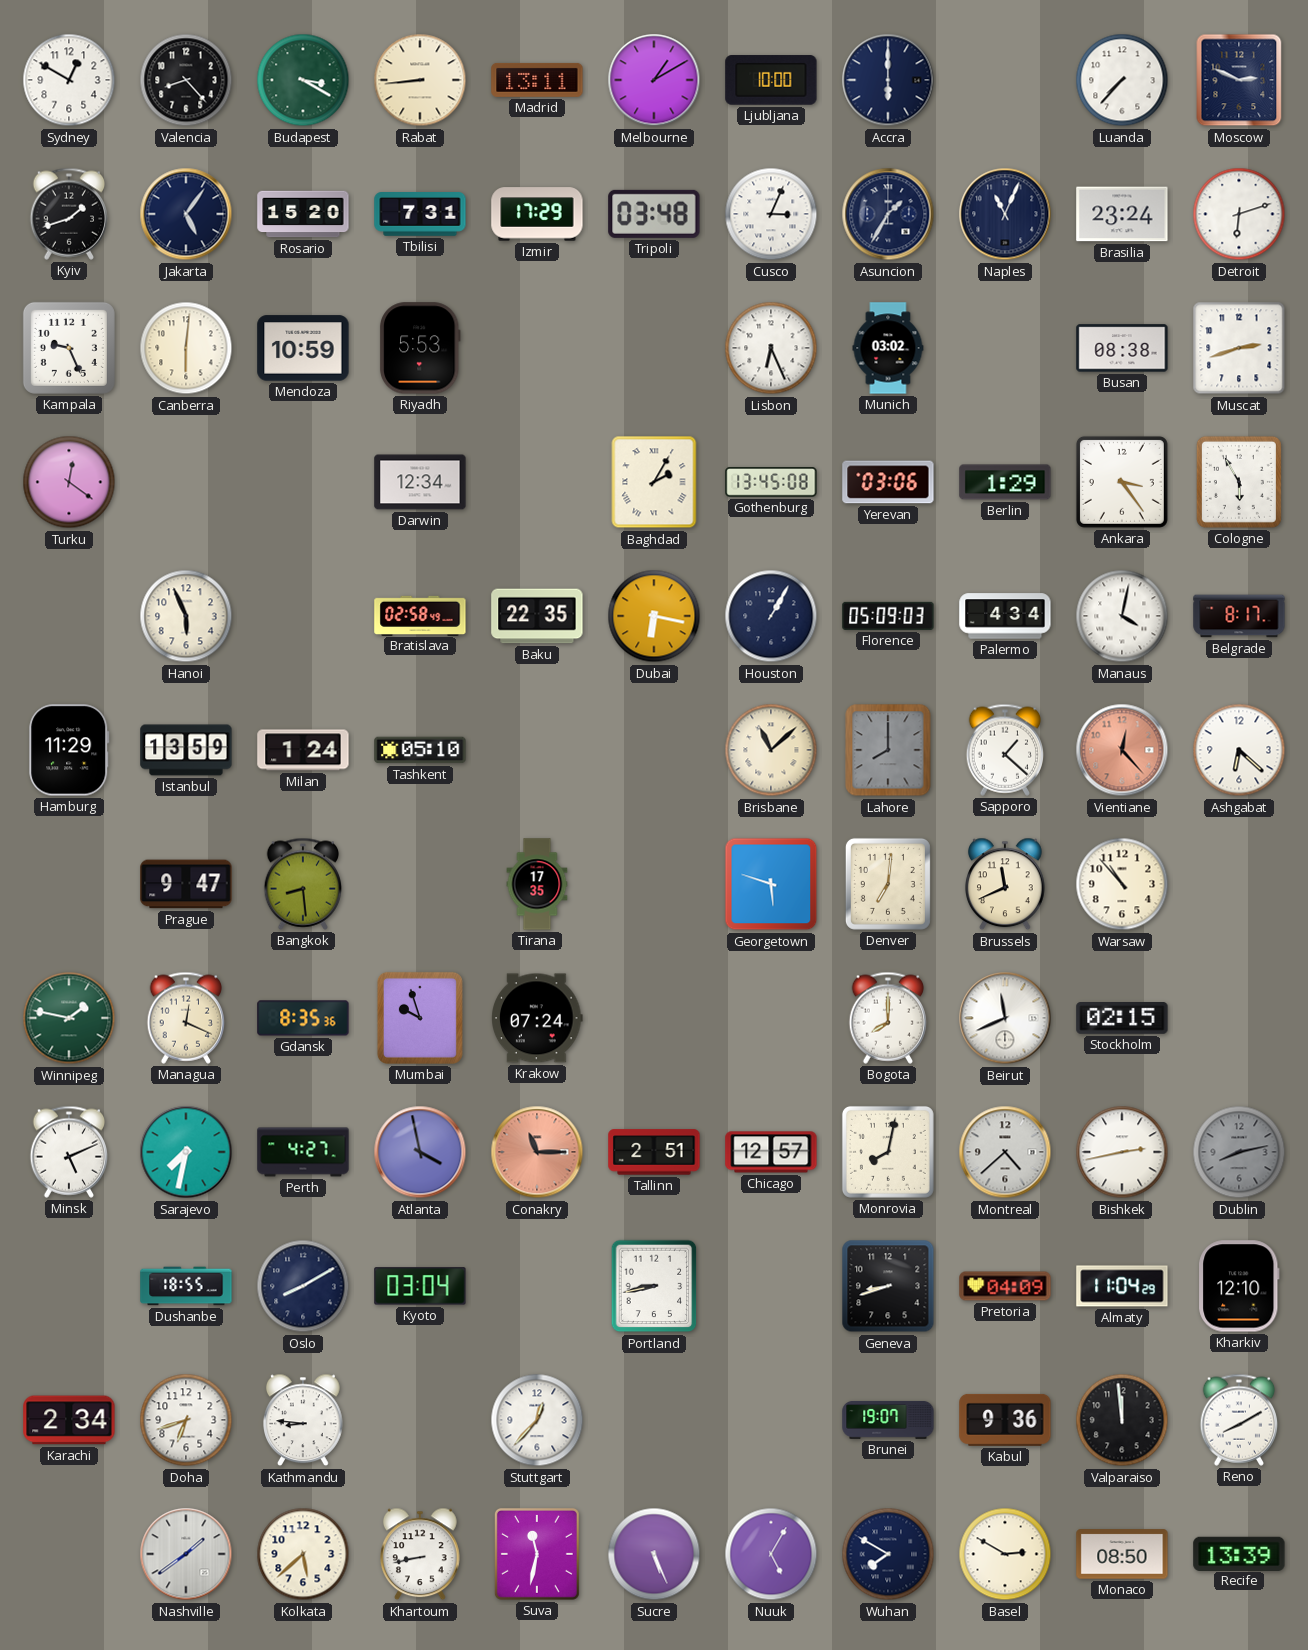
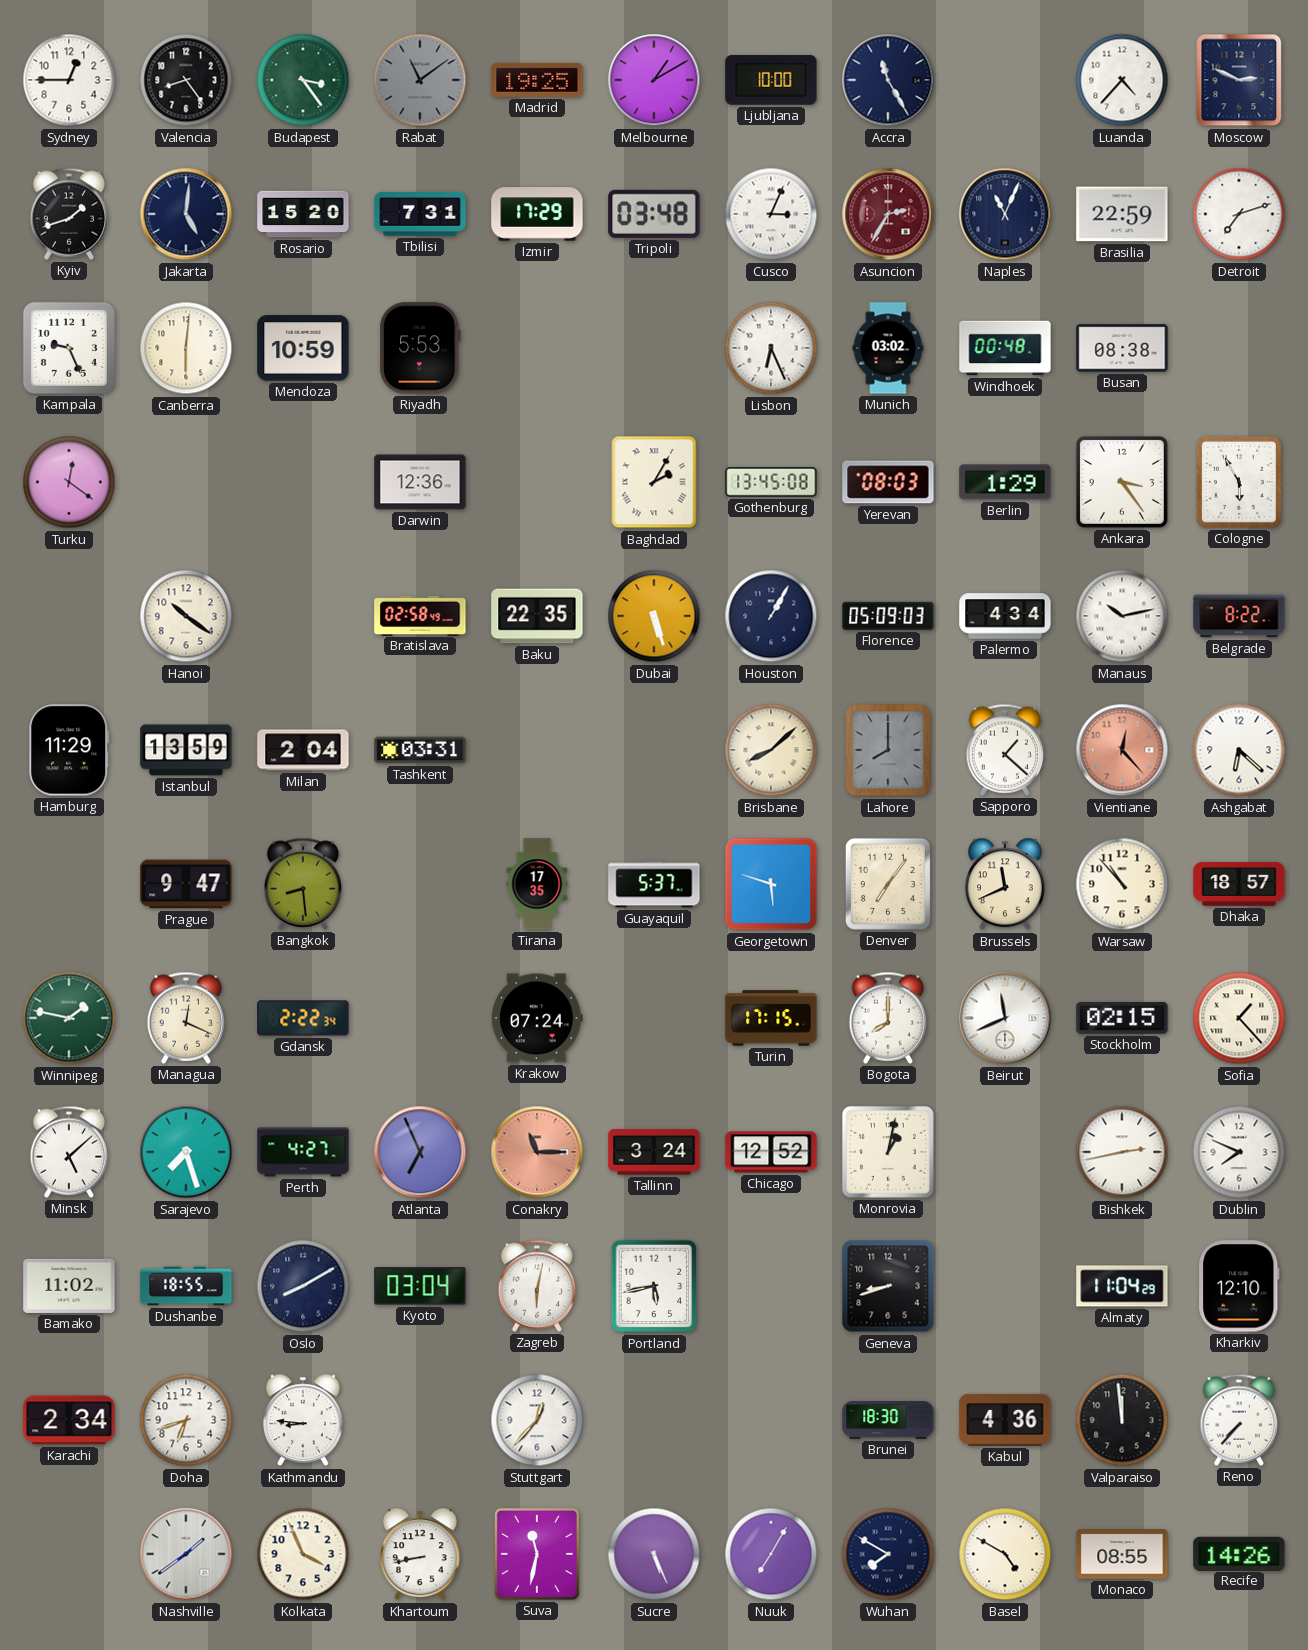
Sydney: 12:50 -> 12:45
Valencia: 8:23 -> 8:24
Budapest: 3:20 -> 3:24
Rabat: 8:44 -> 11:09
Rabat dial: cream -> grey
Madrid: 13:11 -> 19:25
Accra: 6:00 -> 11:25
Luanda: 7:37 -> 4:37
Jakarta: 5:06 -> 5:01
Asuncion: 1:35 -> 2:35
Asuncion dial: navy -> burgundy
Brasilia: 23:24 -> 22:59
Detroit: 6:12 -> 7:12
Windhoek: none -> 00:48
Muscat: 2:42 -> none
Darwin: 12:34 -> 12:36
Yerevan: 03:06 -> 08:03
Hanoi: 5:56 -> 10:21
Dubai: 6:17 -> 5:27
Manaus: 4:02 -> 10:13
Belgrade: 8:17 -> 8:22
Milan: 1:24 -> 2:04
Tashkent: 05:10 -> 03:31
Brisbane: 11:08 -> 8:08
Guayaquil: none -> 5:37
Denver: 7:01 -> 7:06
Dhaka: none -> 18:57
Gdansk: 8:35 -> 2:22
Mumbai: 9:57 -> none
Turin: none -> 17:15
Sofia: none -> 1:23
Minsk: 5:11 -> 5:08
Sarajevo: 7:32 -> 7:27
Atlanta: 3:58 -> 6:56
Tallinn: 2:51 -> 3:24
Chicago: 12:57 -> 12:52
Monrovia: 8:02 -> 1:02
Montreal: 4:38 -> none
Dublin: 8:13 -> 7:49
Dublin dial: grey -> white
Bamako: none -> 11:02
Zagreb: none -> 6:02
Portland: 8:43 -> 5:43
Pretoria: 04:09 -> none
Brunei: 19:07 -> 18:30
Kabul: 9:36 -> 4:36
Reno: 8:10 -> 7:37
Kolkata: 5:38 -> 3:56
Nuuk: 5:05 -> 7:05
Basel: 2:50 -> 4:50
Monaco: 08:50 -> 08:55
Recife: 13:39 -> 14:26
